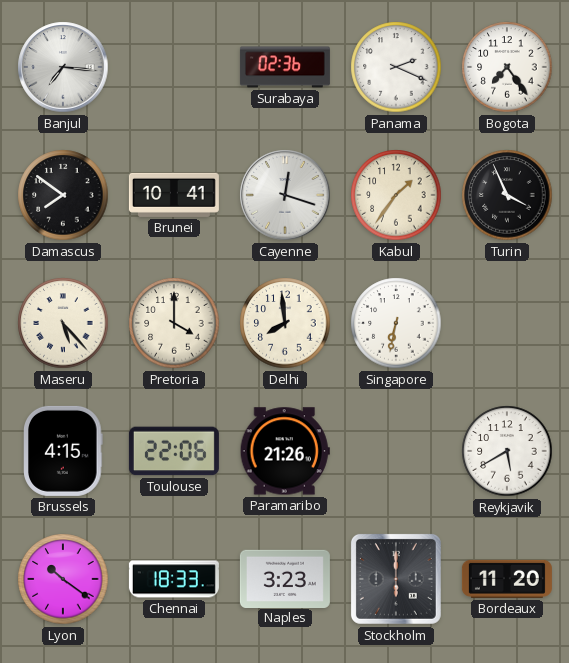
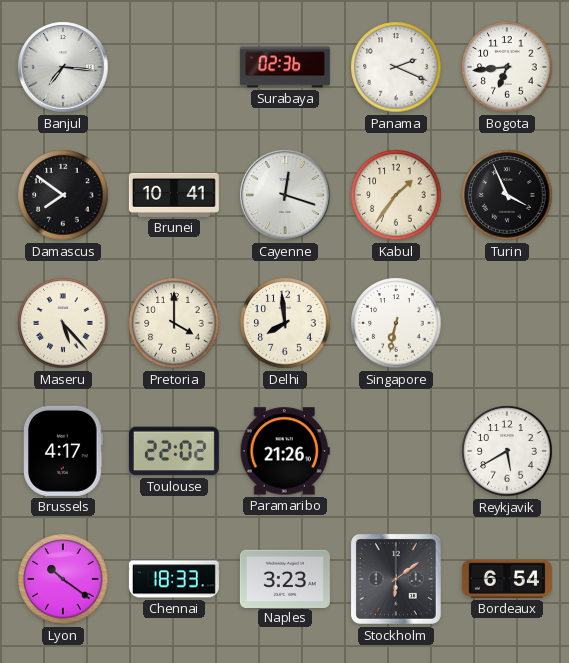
Bogota: 7:24 -> 6:44
Brussels: 4:15 -> 4:17
Toulouse: 22:06 -> 22:02
Stockholm: 6:00 -> 6:09
Bordeaux: 11:20 -> 6:54
